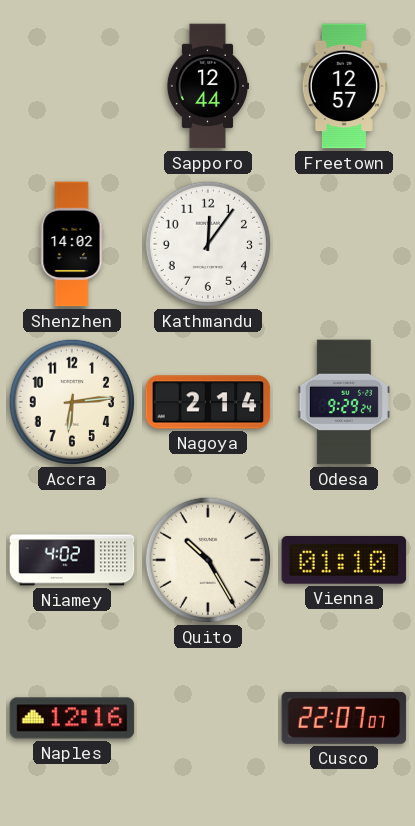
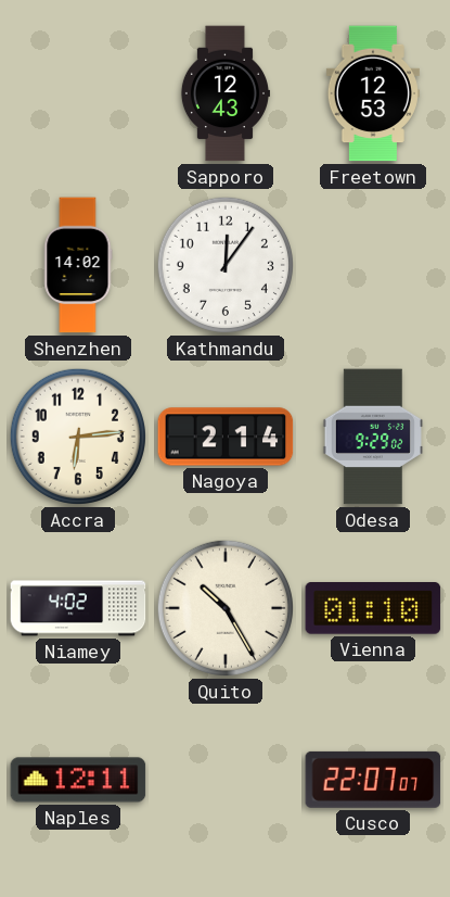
Sapporo: 12:44 -> 12:43
Freetown: 12:57 -> 12:53
Odesa: 9:29:24 -> 9:29:02
Naples: 12:16 -> 12:11
